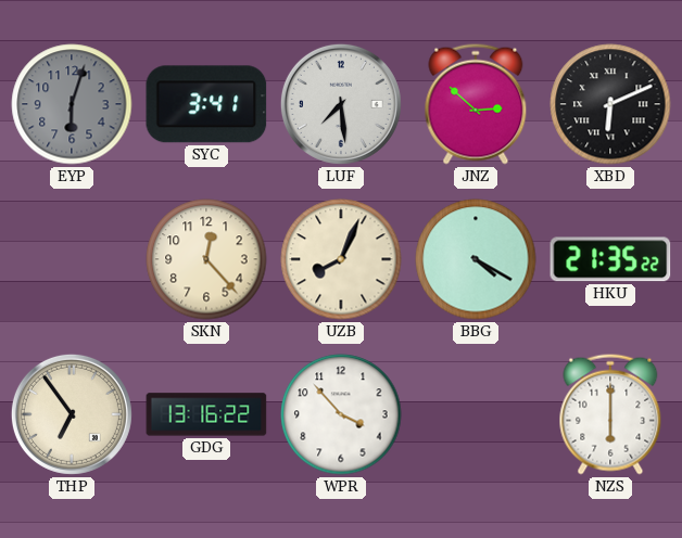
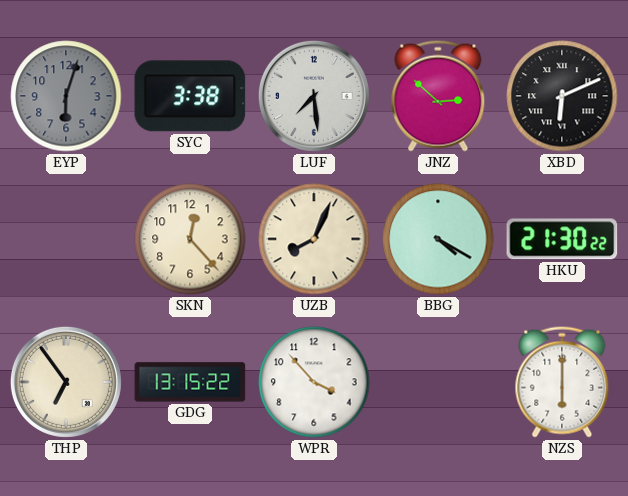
SYC: 3:41 -> 3:38
HKU: 21:35 -> 21:30
GDG: 13:16 -> 13:15
